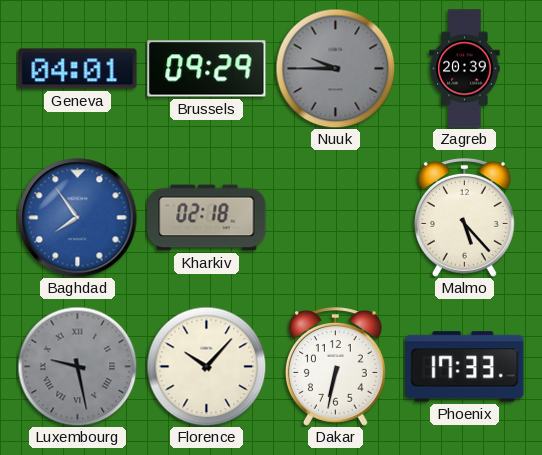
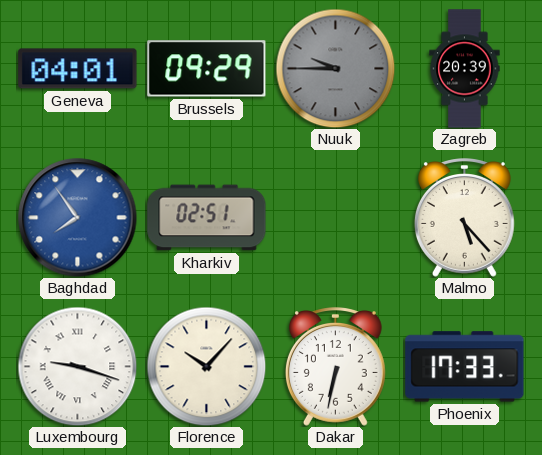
Kharkiv: 02:18 -> 02:51
Luxembourg: 9:28 -> 9:18
Luxembourg dial: grey -> white
